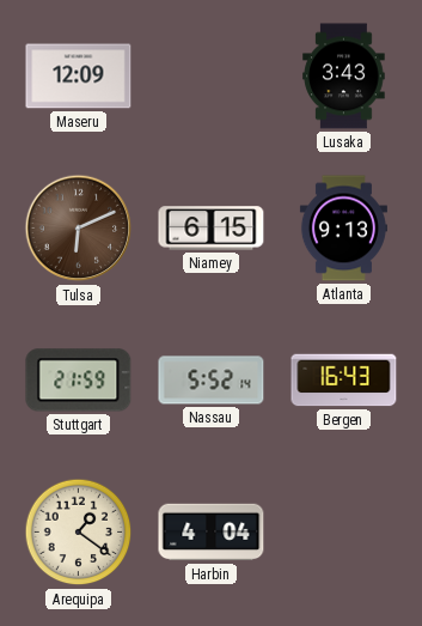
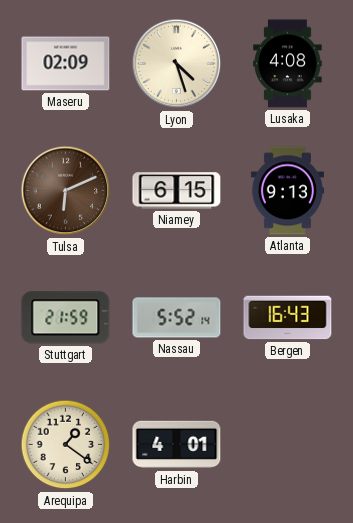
Maseru: 12:09 -> 02:09
Lyon: none -> 4:27
Lusaka: 3:43 -> 4:08
Harbin: 4:04 -> 4:01
